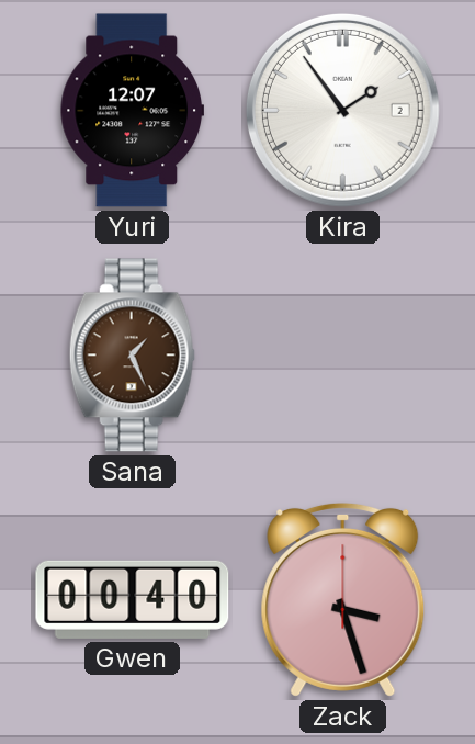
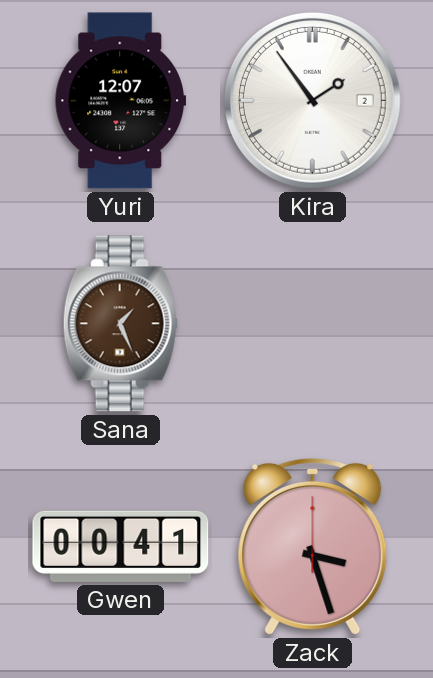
Gwen: 00:40 -> 00:41
